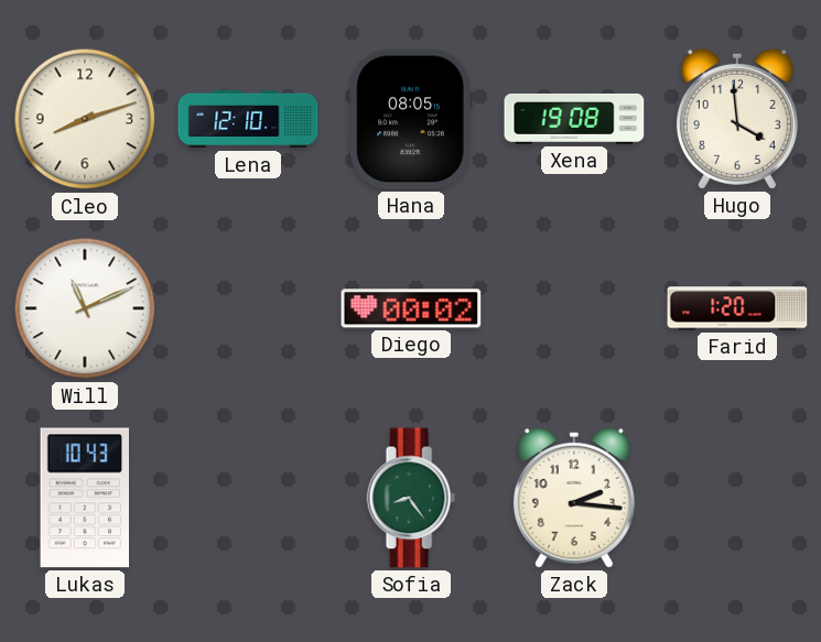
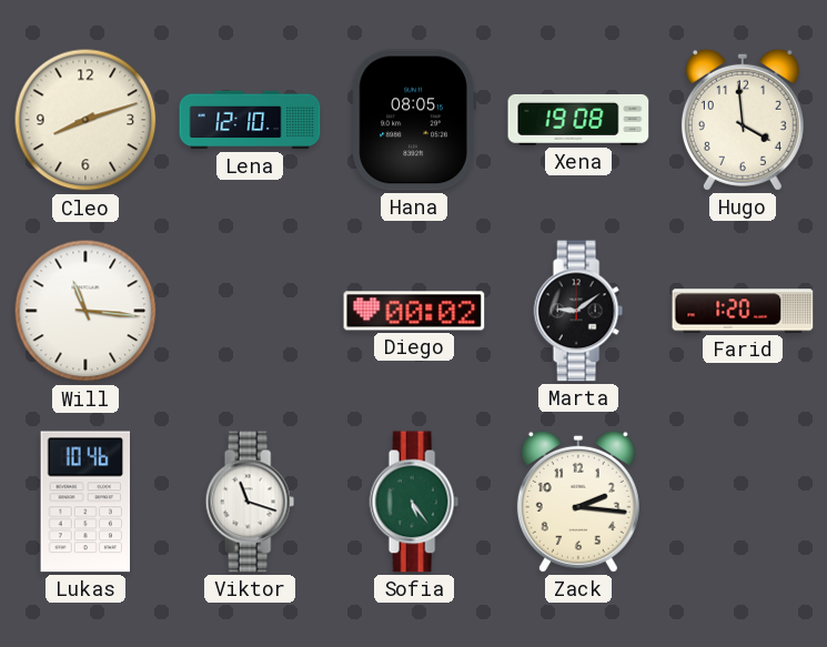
Will: 11:11 -> 11:16
Marta: none -> 9:09
Lukas: 10:43 -> 10:46
Viktor: none -> 11:18
Sofia: 8:24 -> 5:24
